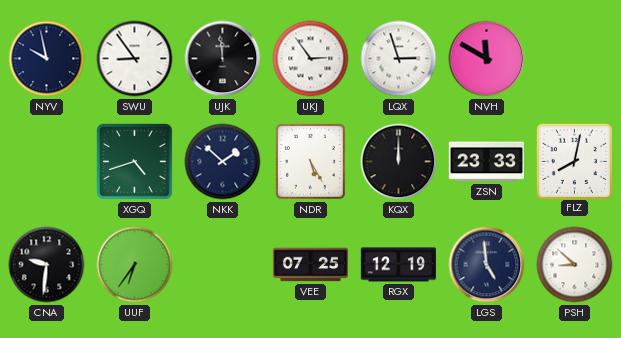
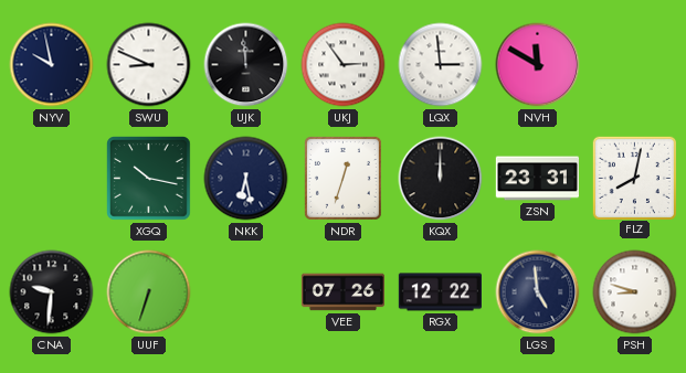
SWU: 8:54 -> 8:49
LQX: 2:57 -> 2:59
XGQ: 4:42 -> 10:17
NKK: 1:52 -> 6:28
NDR: 5:25 -> 12:33
ZSN: 23:33 -> 23:31
UUF: 6:36 -> 6:33
VEE: 07:25 -> 07:26
RGX: 12:19 -> 12:22
PSH: 8:52 -> 8:48
